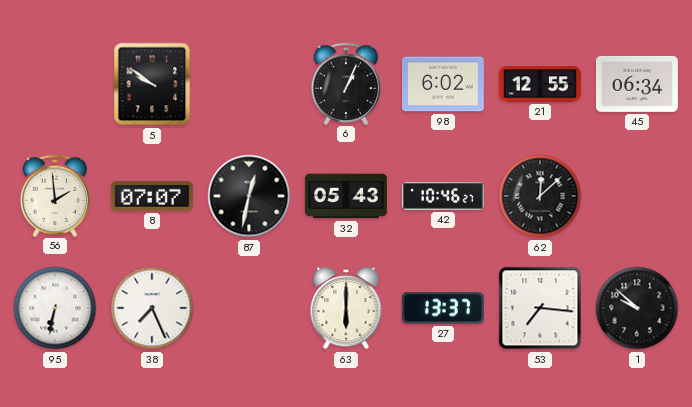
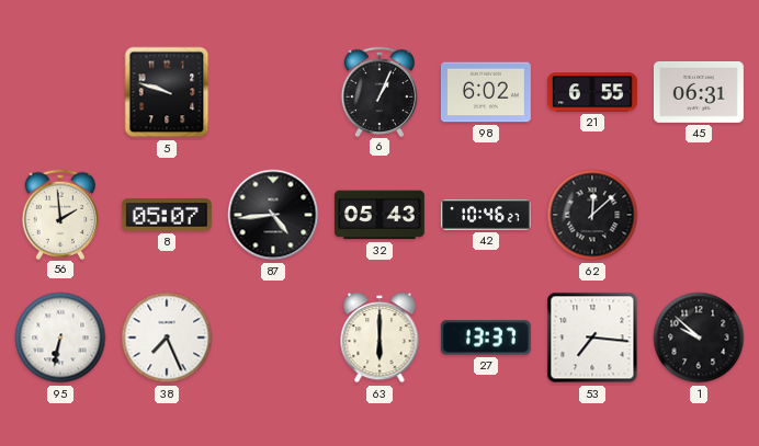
5: 9:51 -> 9:48
21: 12:55 -> 6:55
45: 06:34 -> 06:31
8: 07:07 -> 05:07
87: 12:32 -> 4:44
